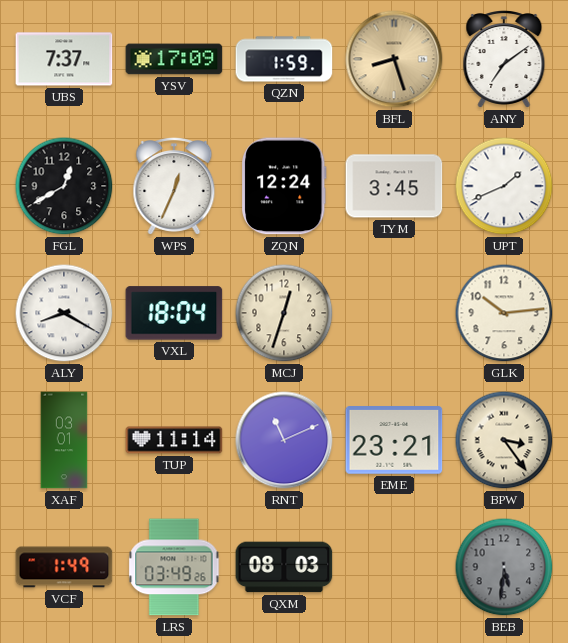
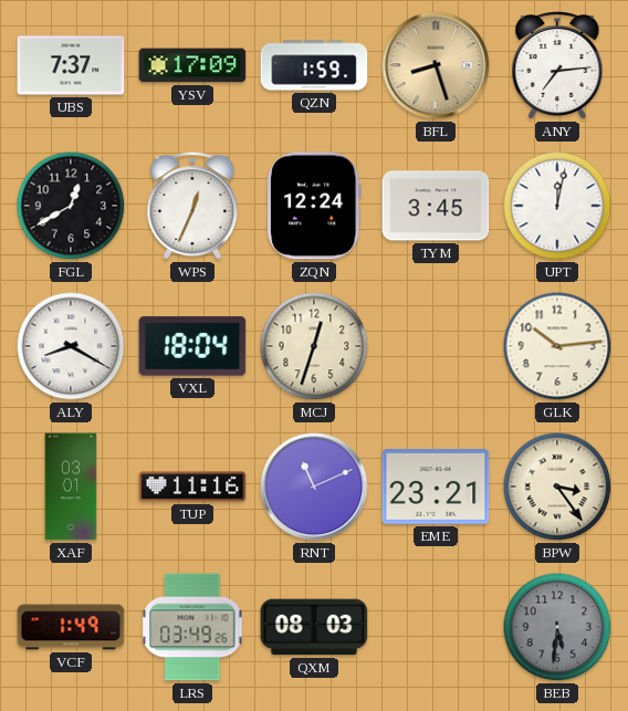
ANY: 7:09 -> 7:14
UPT: 1:41 -> 12:02
TUP: 11:14 -> 11:16
